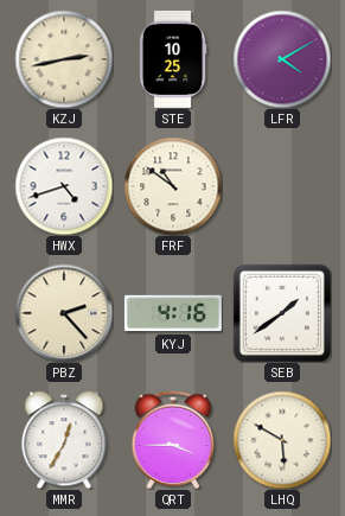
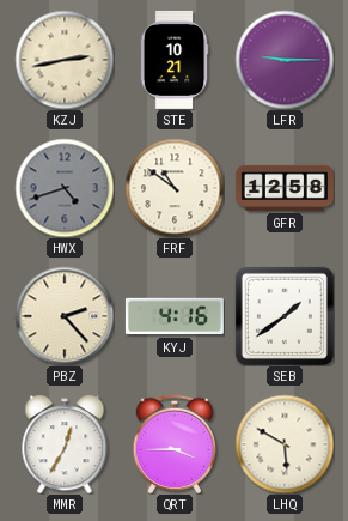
STE: 10:25 -> 10:21
LFR: 4:10 -> 9:15
HWX dial: white -> grey
GFR: none -> 12:58
